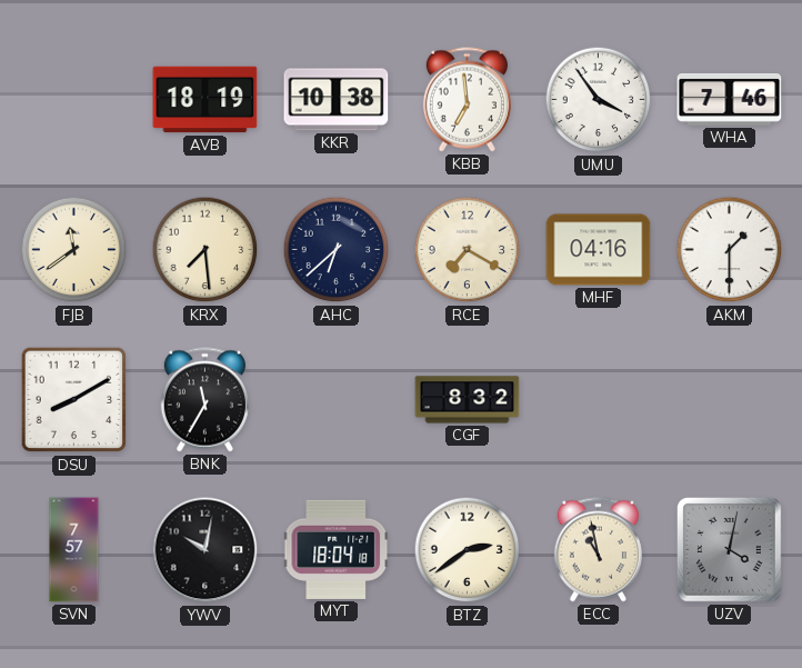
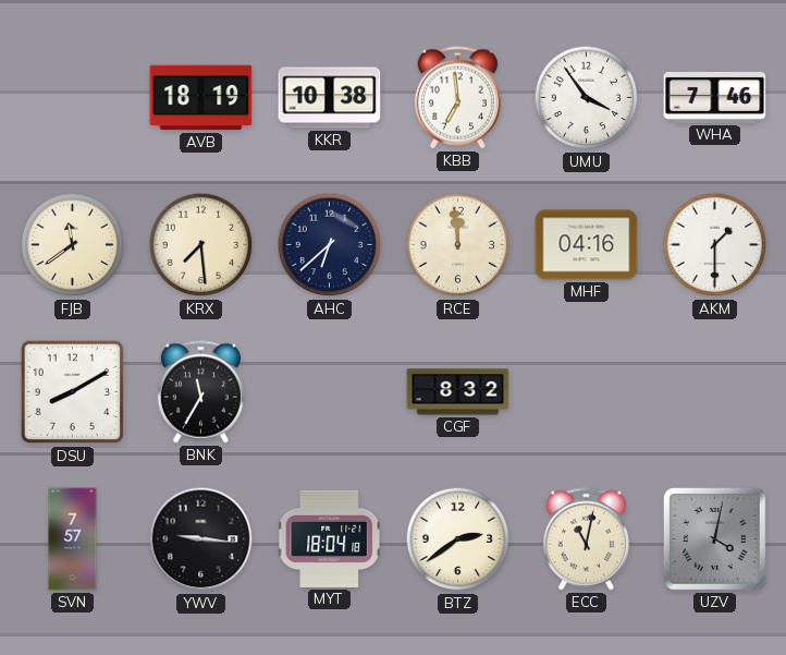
RCE: 7:20 -> 11:59
YWV: 10:02 -> 9:16
ECC: 10:58 -> 11:02
